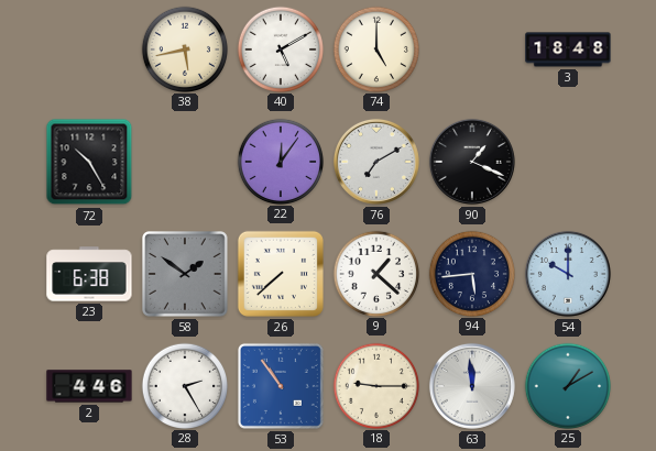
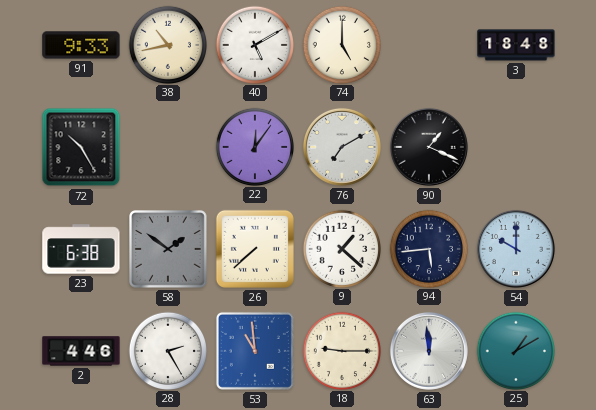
91: none -> 9:33
38: 5:43 -> 10:43
53: 10:54 -> 10:59
